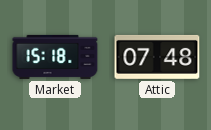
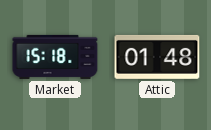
Attic: 07:48 -> 01:48
